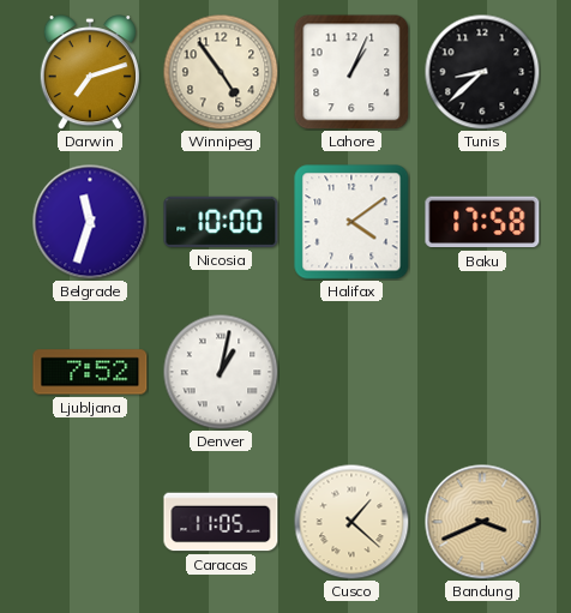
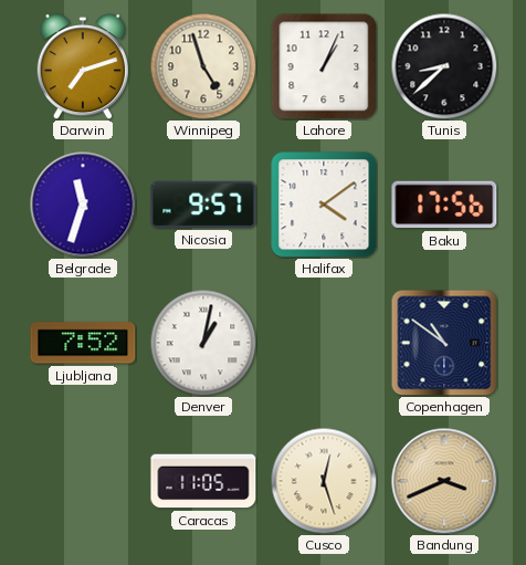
Winnipeg: 4:54 -> 4:57
Nicosia: 10:00 -> 9:57
Baku: 17:58 -> 17:56
Copenhagen: none -> 10:51
Cusco: 1:22 -> 12:27
